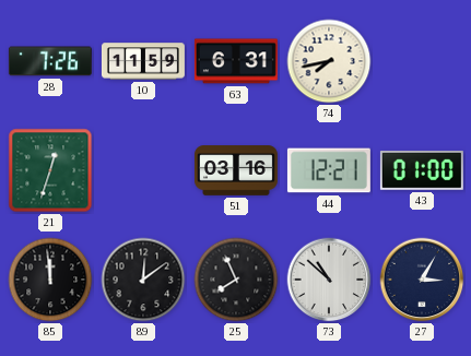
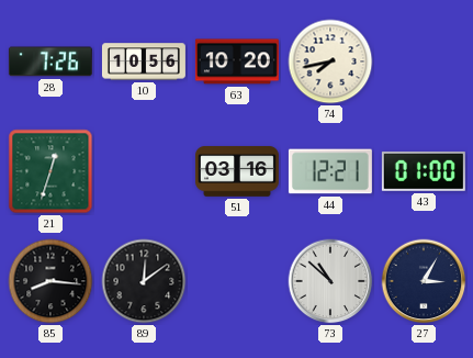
10: 11:59 -> 10:56
63: 6:31 -> 10:20
85: 11:59 -> 8:16
25: 7:56 -> none
